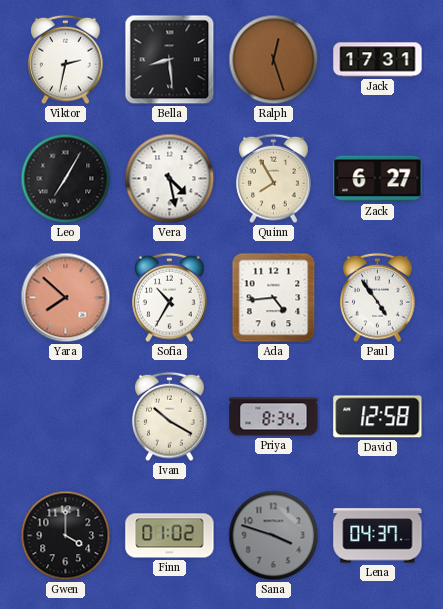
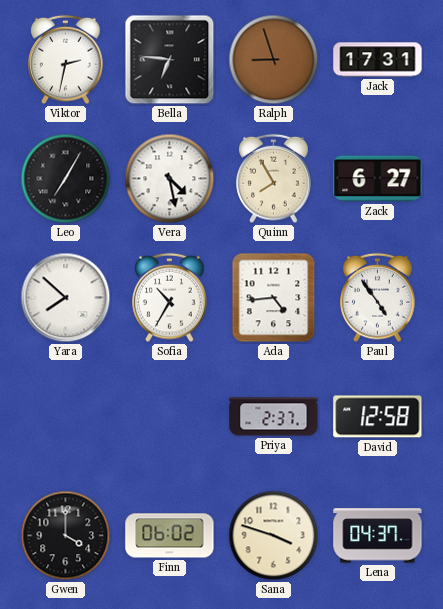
Bella: 8:29 -> 6:46
Ralph: 12:27 -> 8:57
Yara dial: salmon -> white
Ivan: 10:20 -> none
Priya: 8:34 -> 2:37
Finn: 01:02 -> 06:02
Sana dial: grey -> cream
